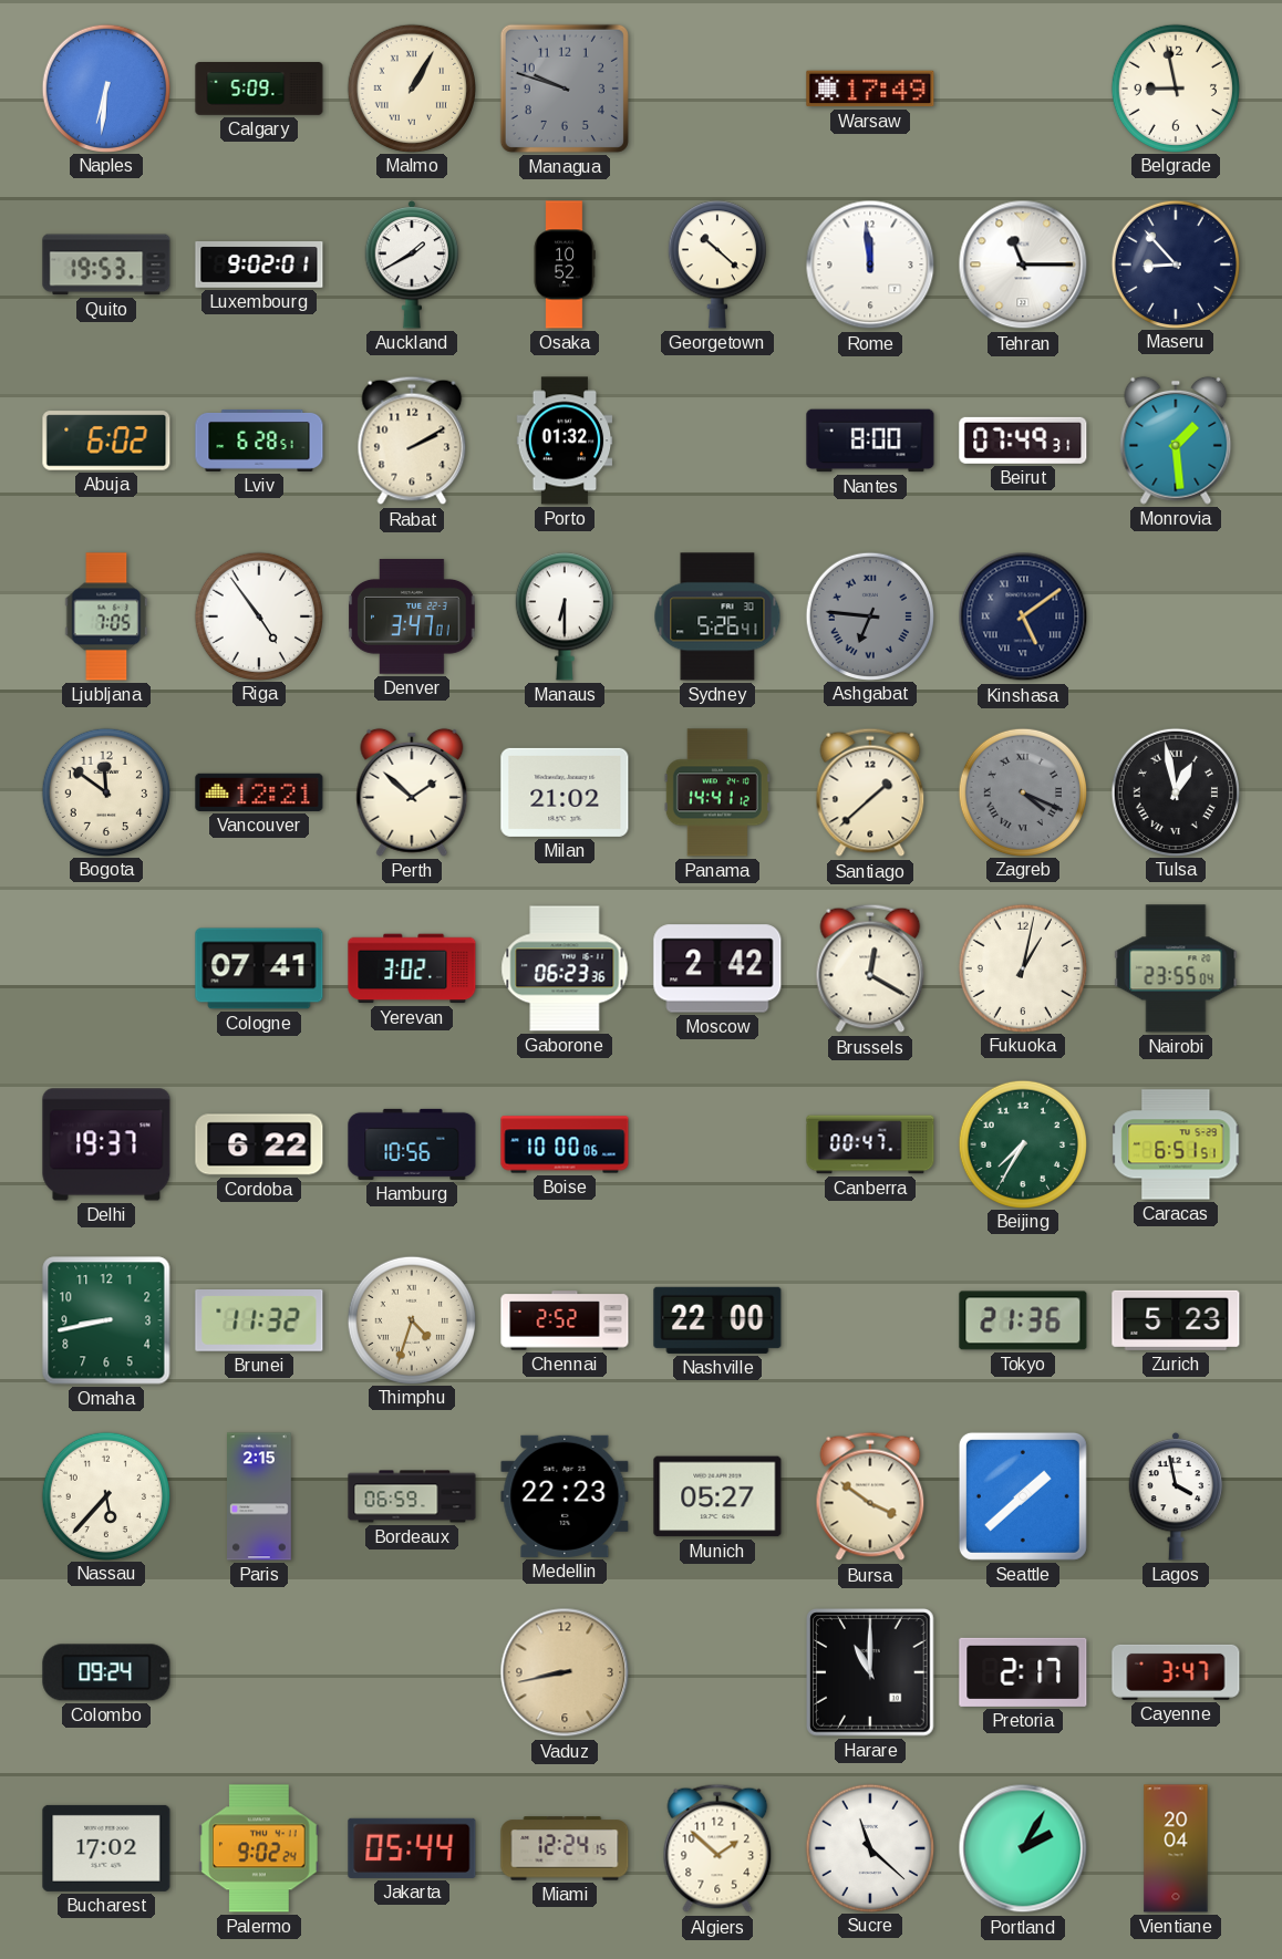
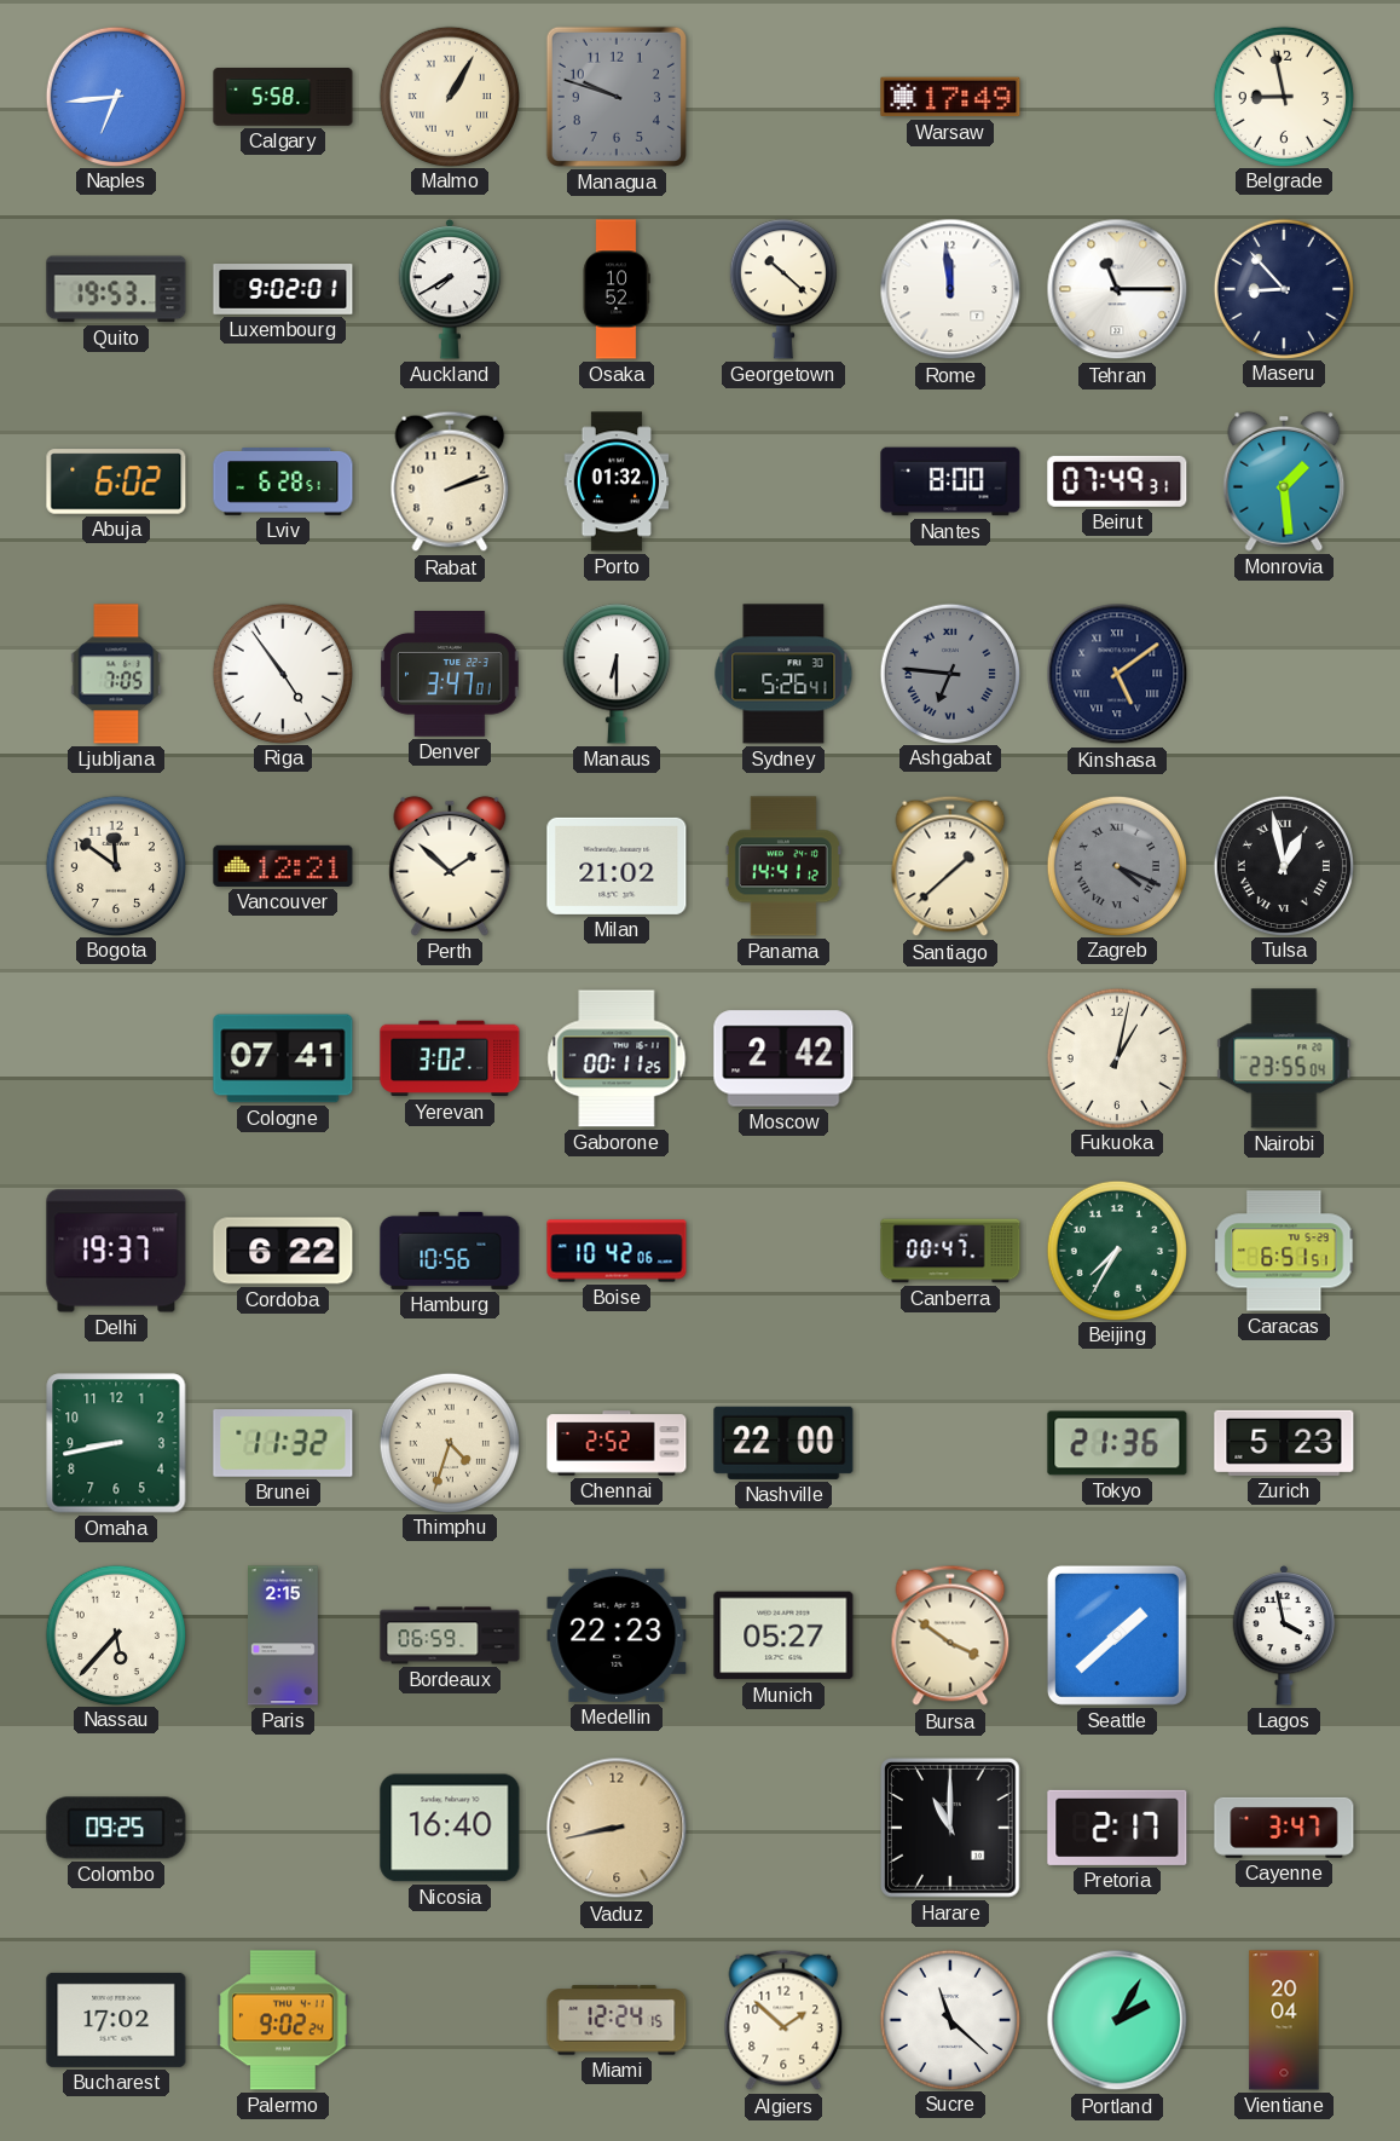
Naples: 6:31 -> 6:44
Calgary: 5:09 -> 5:58
Auckland: 1:40 -> 7:40
Rabat: 2:10 -> 2:12
Gaborone: 06:23 -> 00:11
Brussels: 12:20 -> none
Boise: 10:00 -> 10:42
Colombo: 09:24 -> 09:25
Nicosia: none -> 16:40
Jakarta: 05:44 -> none
